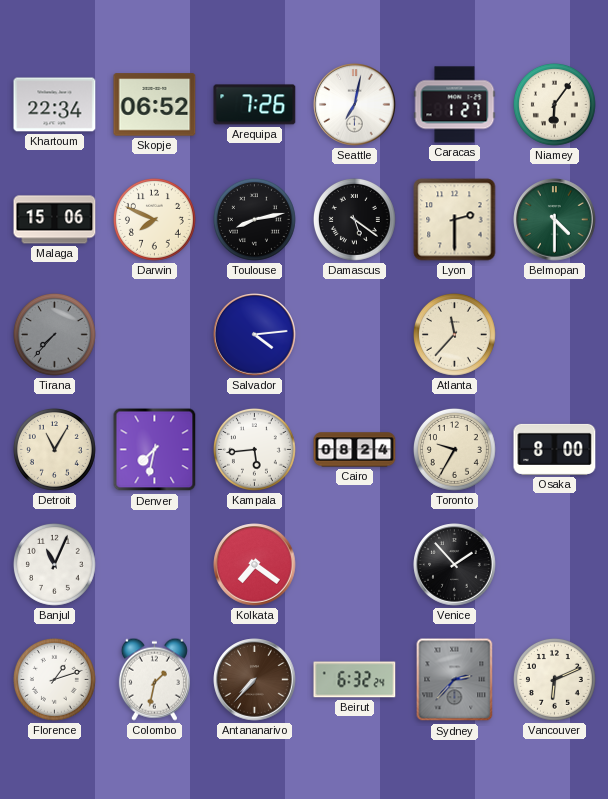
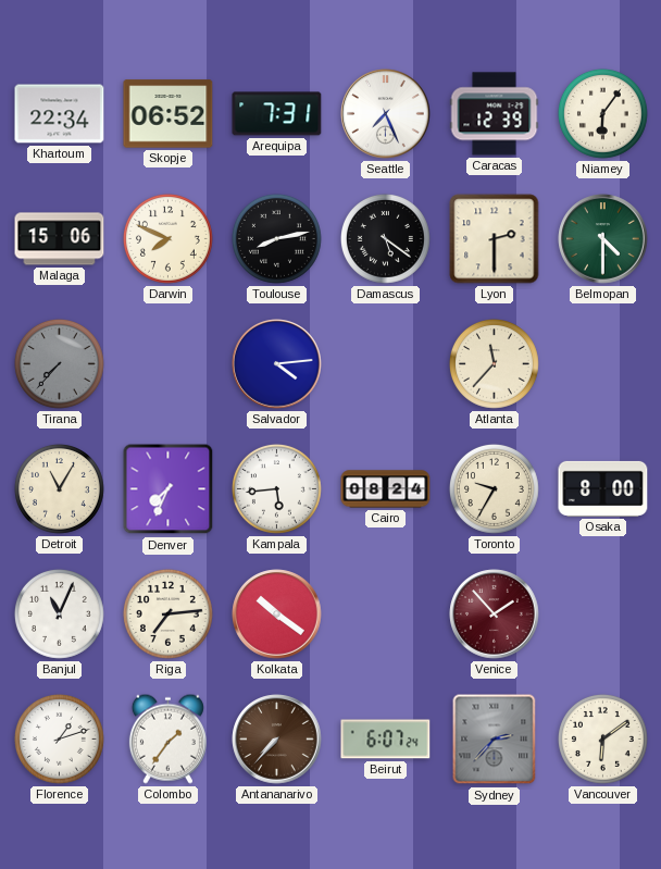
Arequipa: 7:26 -> 7:31
Seattle: 7:02 -> 7:26
Caracas: 1:27 -> 12:39
Denver: 7:32 -> 7:34
Riga: none -> 7:14
Kolkata: 7:21 -> 10:21
Venice dial: black -> burgundy
Colombo: 1:32 -> 1:36
Beirut: 6:32 -> 6:07
Vancouver: 6:11 -> 6:09
